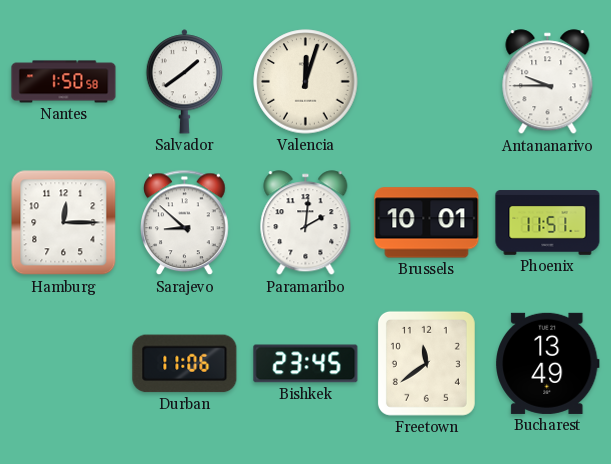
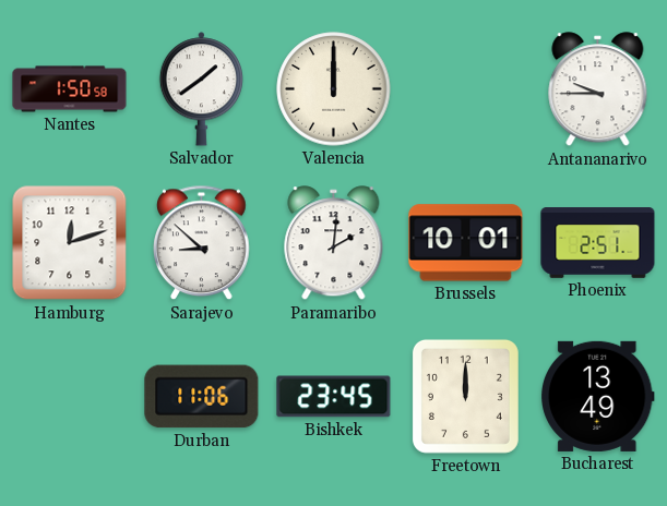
Valencia: 12:03 -> 12:00
Hamburg: 12:15 -> 12:12
Phoenix: 11:51 -> 2:51
Freetown: 11:39 -> 12:00
